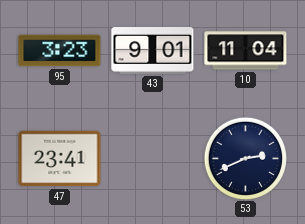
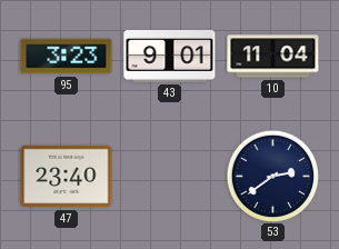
47: 23:41 -> 23:40
53: 2:41 -> 2:39
